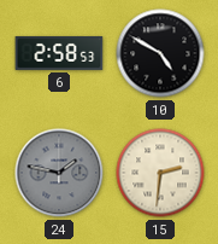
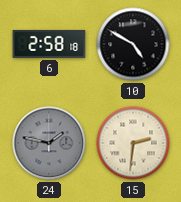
6: 2:58:53 -> 2:58:18
